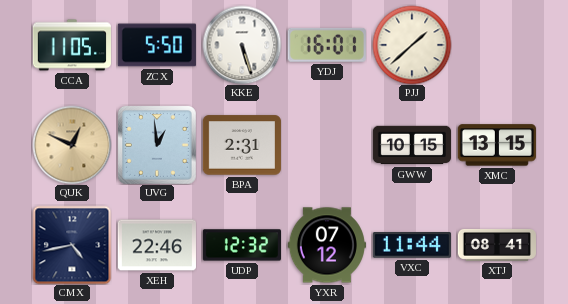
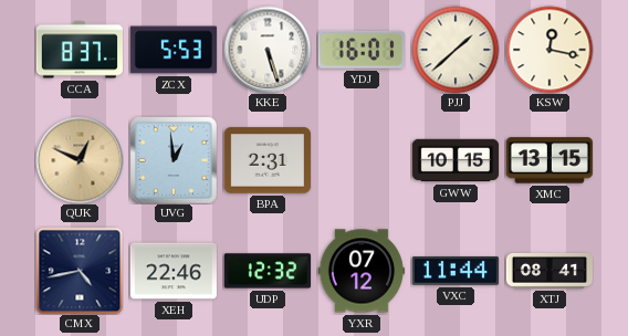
CCA: 11:05 -> 8:37
ZCX: 5:50 -> 5:53
KSW: none -> 12:17
